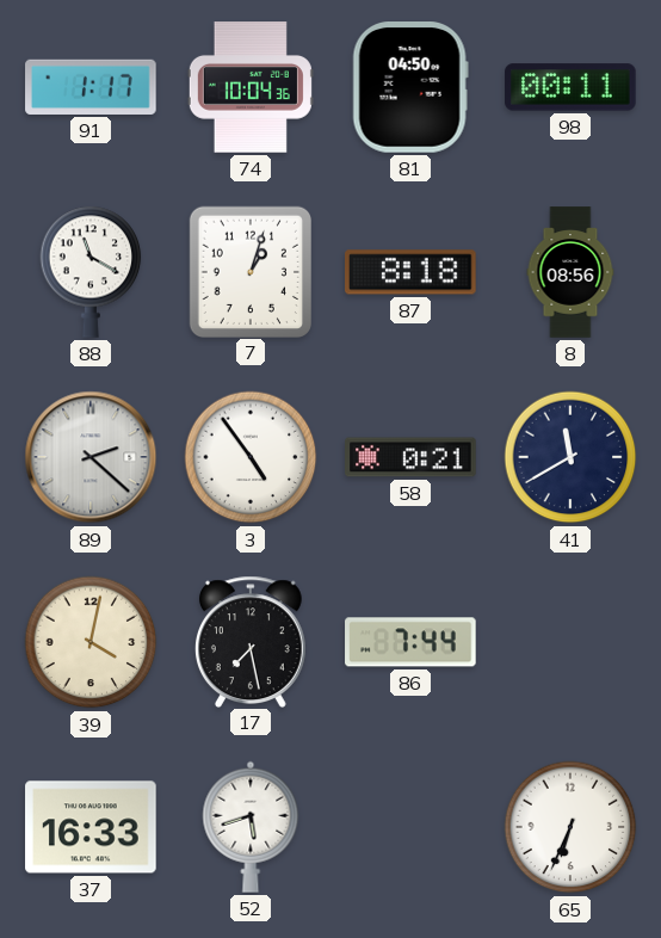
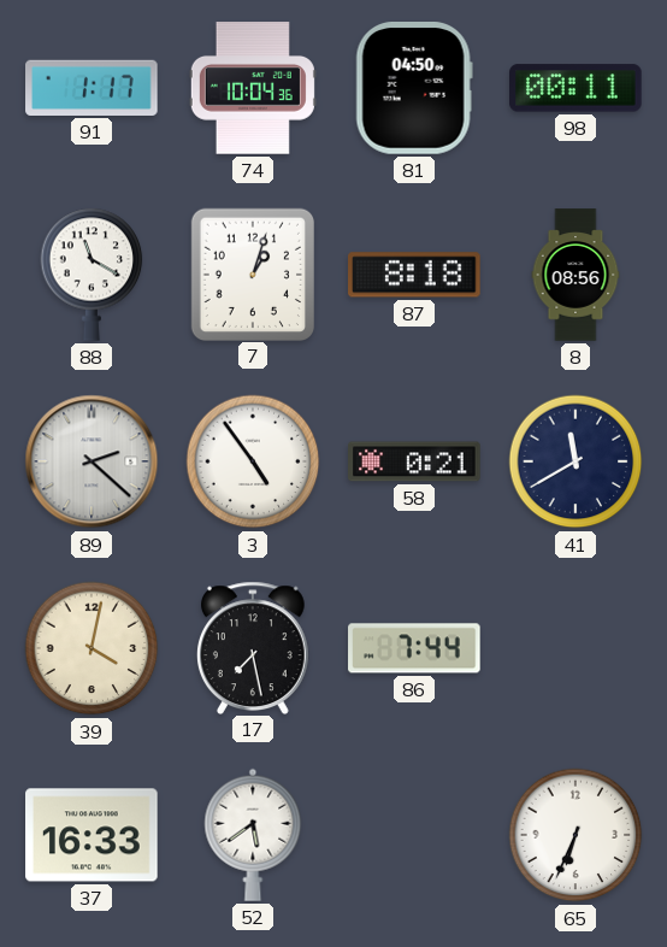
52: 5:42 -> 5:39
